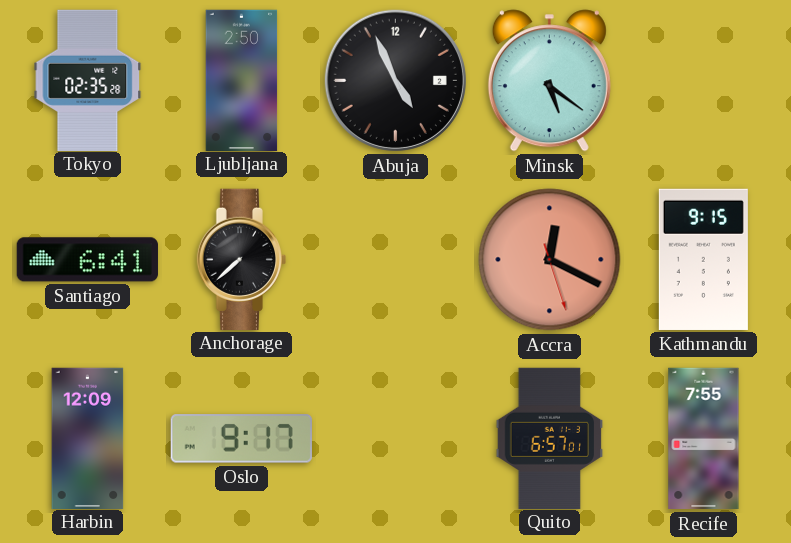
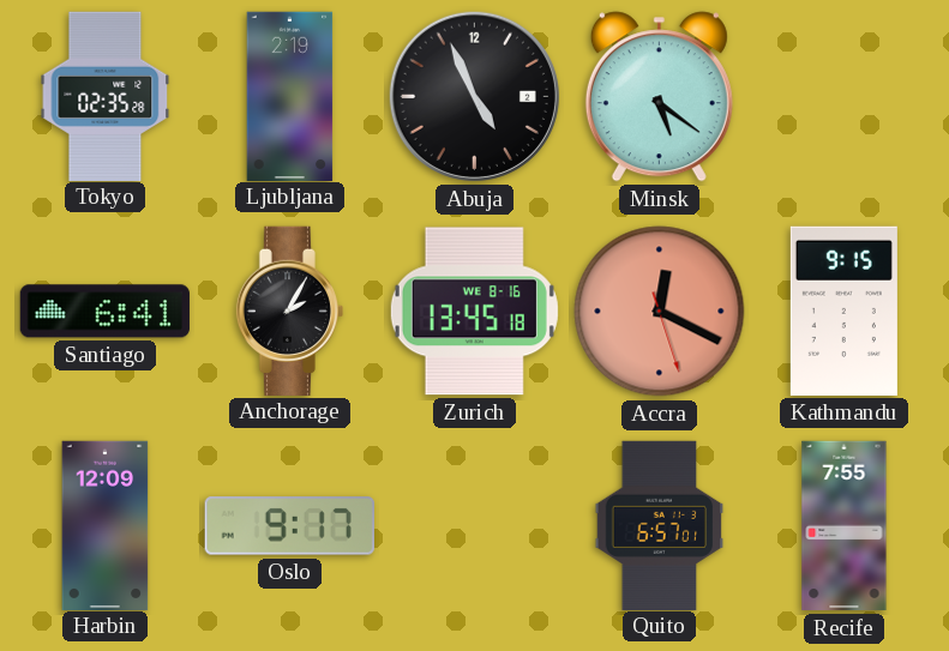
Ljubljana: 2:50 -> 2:19
Anchorage: 7:38 -> 2:05
Zurich: none -> 13:45
